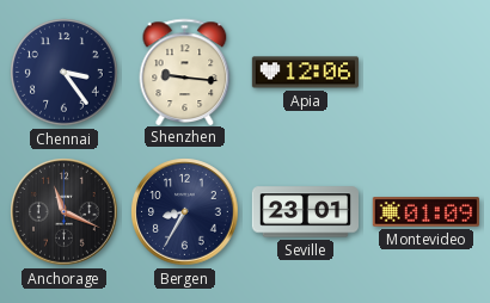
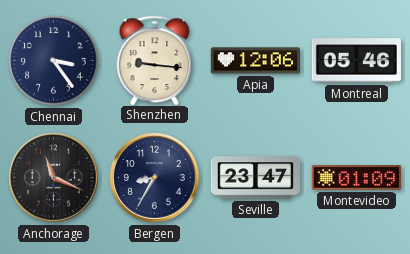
Montreal: none -> 05:46
Seville: 23:01 -> 23:47
